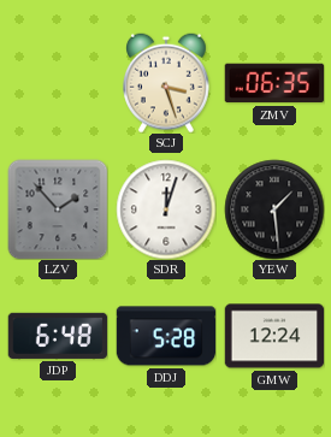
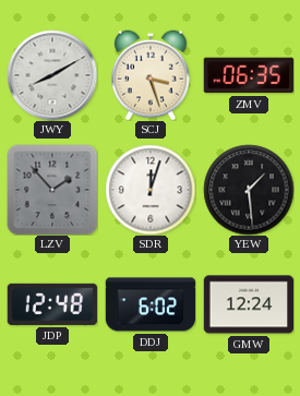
JWY: none -> 8:10
JDP: 6:48 -> 12:48
DDJ: 5:28 -> 6:02
